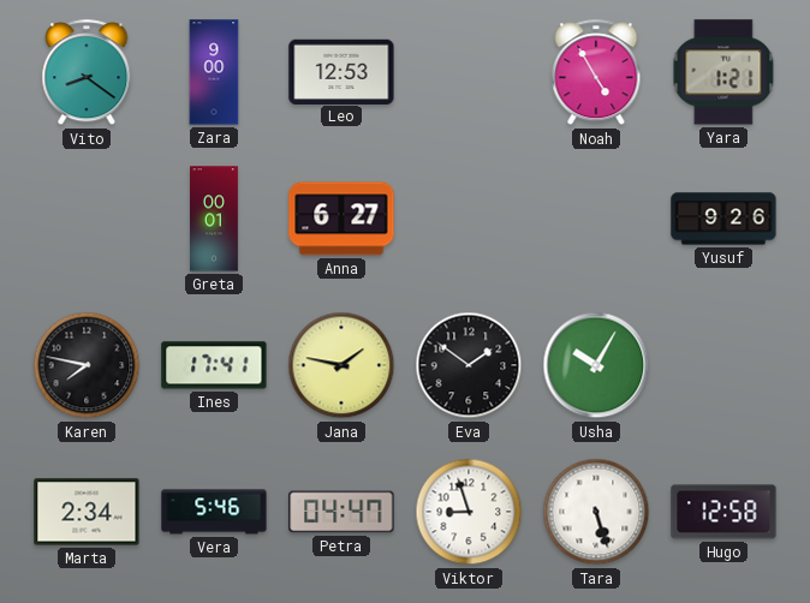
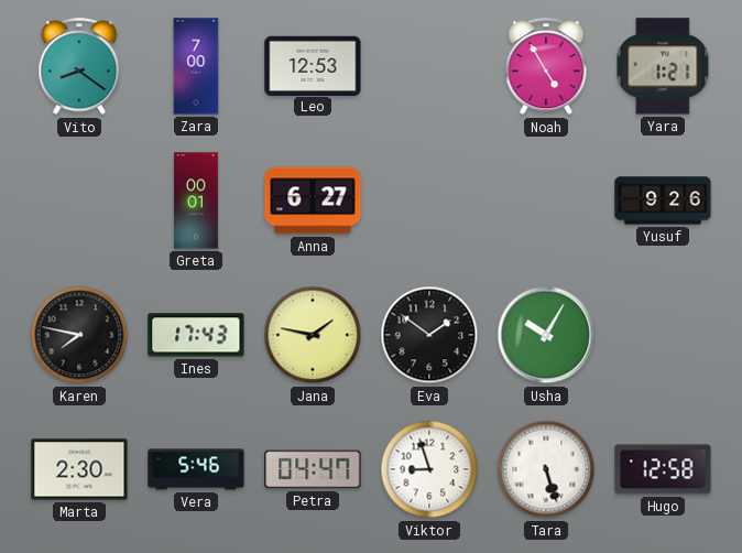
Zara: 9:00 -> 7:00
Ines: 17:41 -> 17:43
Marta: 2:34 -> 2:30
